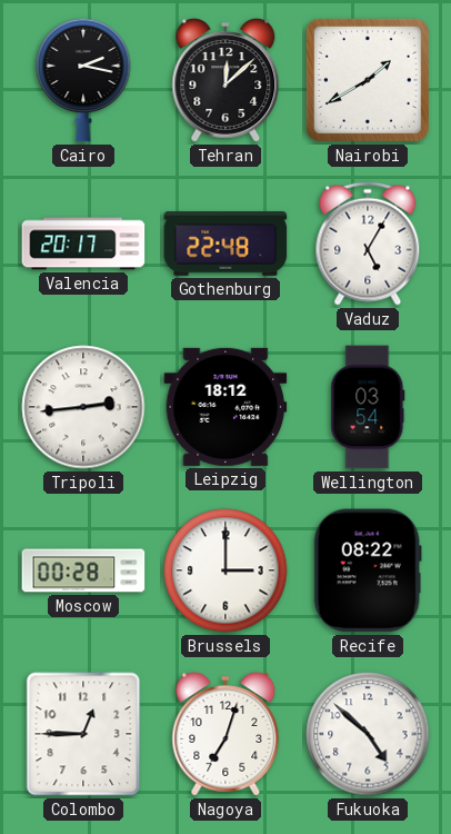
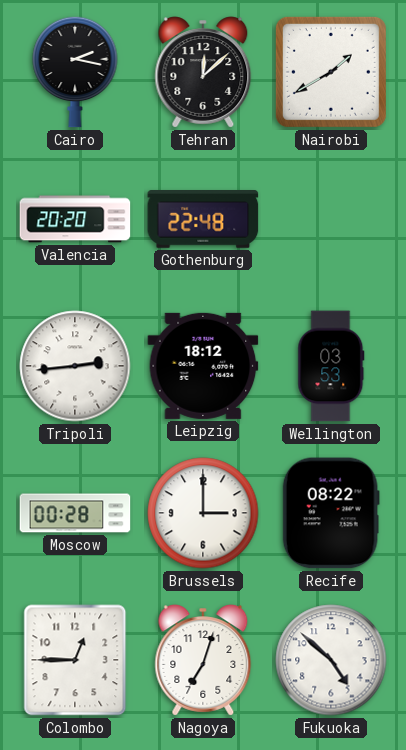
Valencia: 20:17 -> 20:20
Vaduz: 5:05 -> none
Wellington: 03:54 -> 03:53
